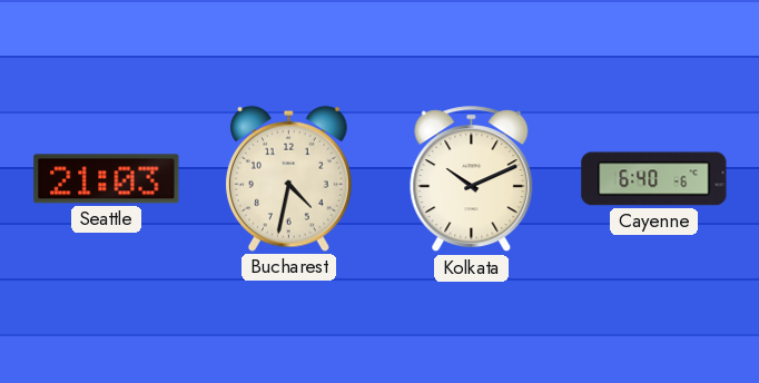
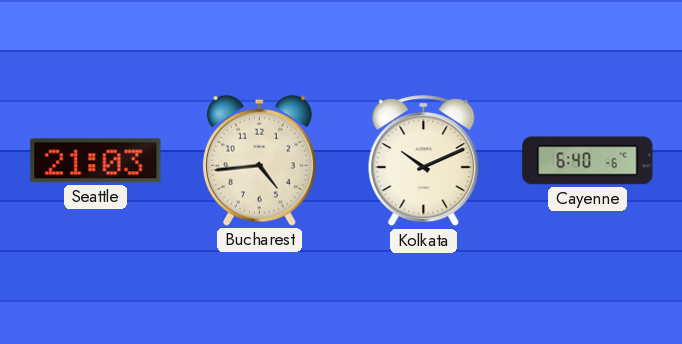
Bucharest: 4:32 -> 4:44
